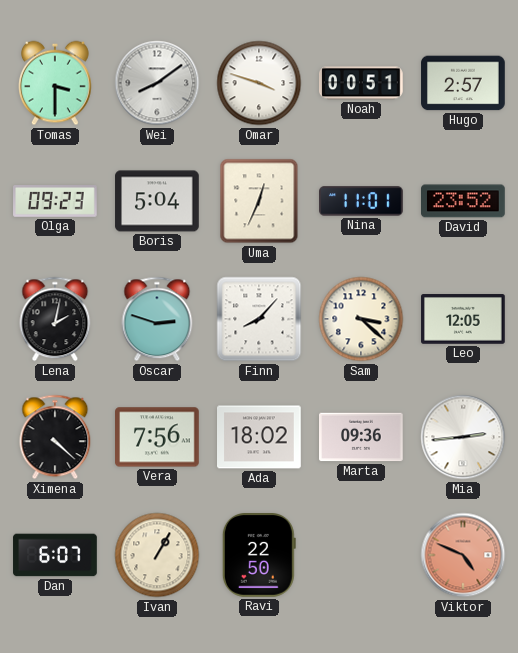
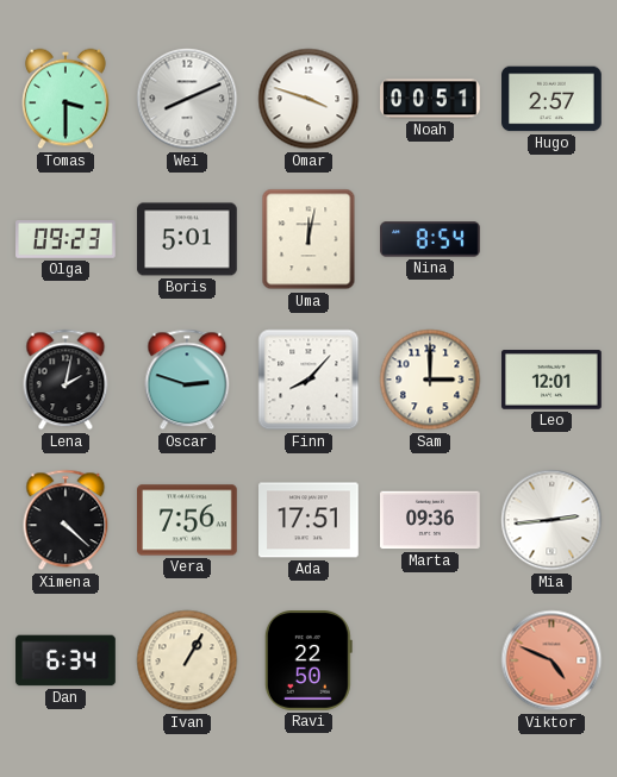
Wei: 8:09 -> 8:11
Boris: 5:04 -> 5:01
Uma: 12:34 -> 12:02
Nina: 11:01 -> 8:54
David: 23:52 -> none
Sam: 3:22 -> 3:00
Leo: 12:05 -> 12:01
Ada: 18:02 -> 17:51
Dan: 6:07 -> 6:34
